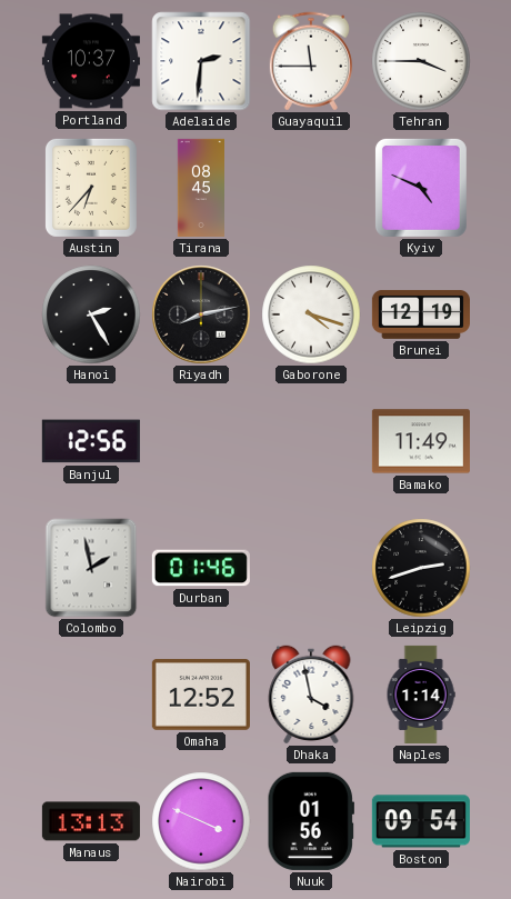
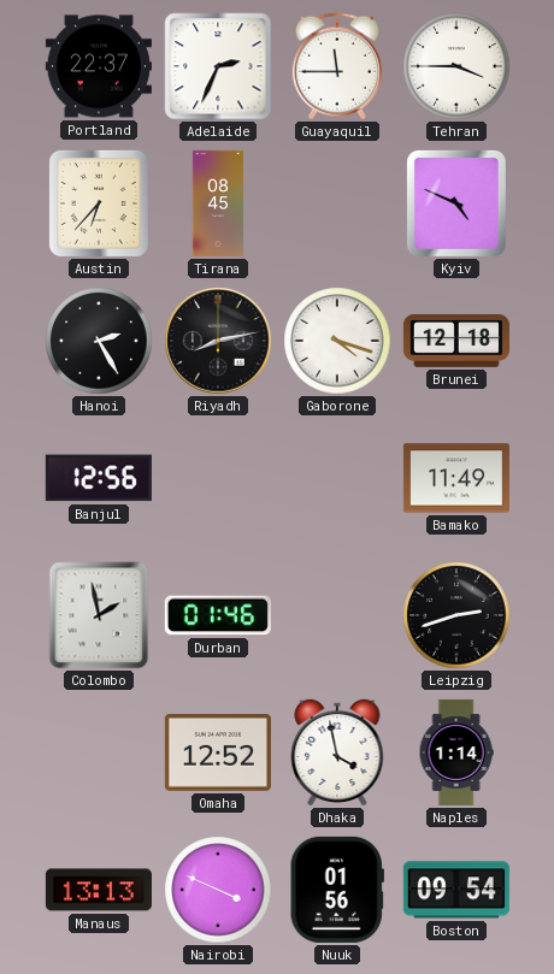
Portland: 10:37 -> 22:37
Adelaide: 2:31 -> 2:34
Brunei: 12:19 -> 12:18
